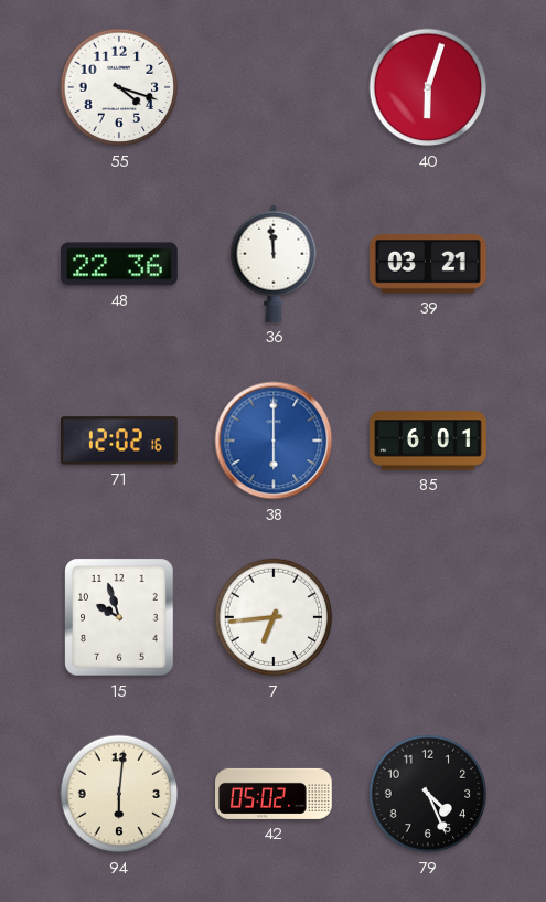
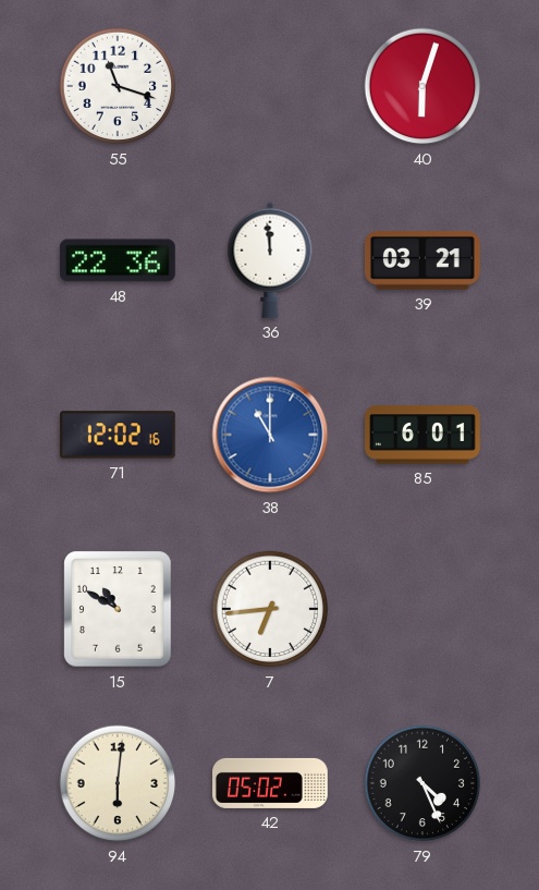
55: 4:18 -> 11:18
38: 6:00 -> 11:00
15: 9:57 -> 10:50
